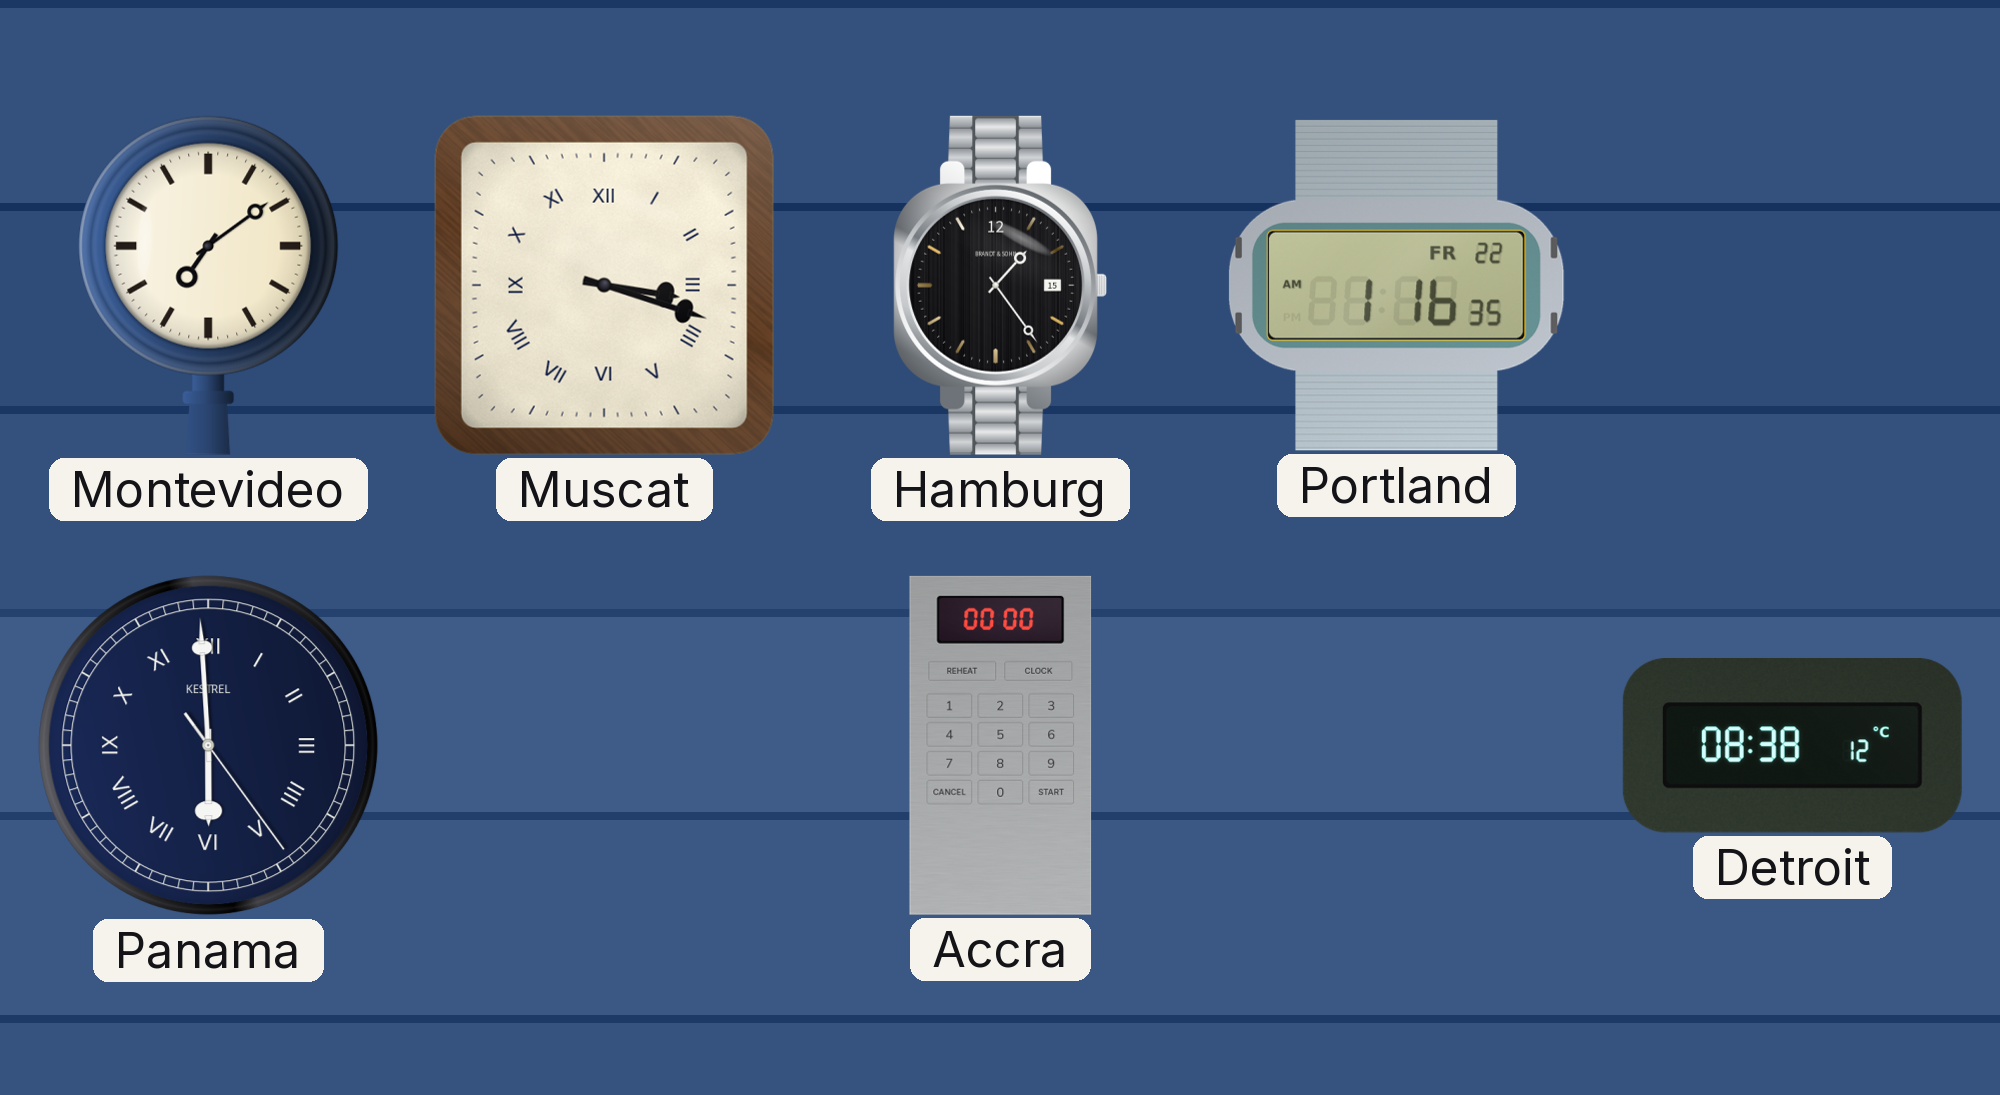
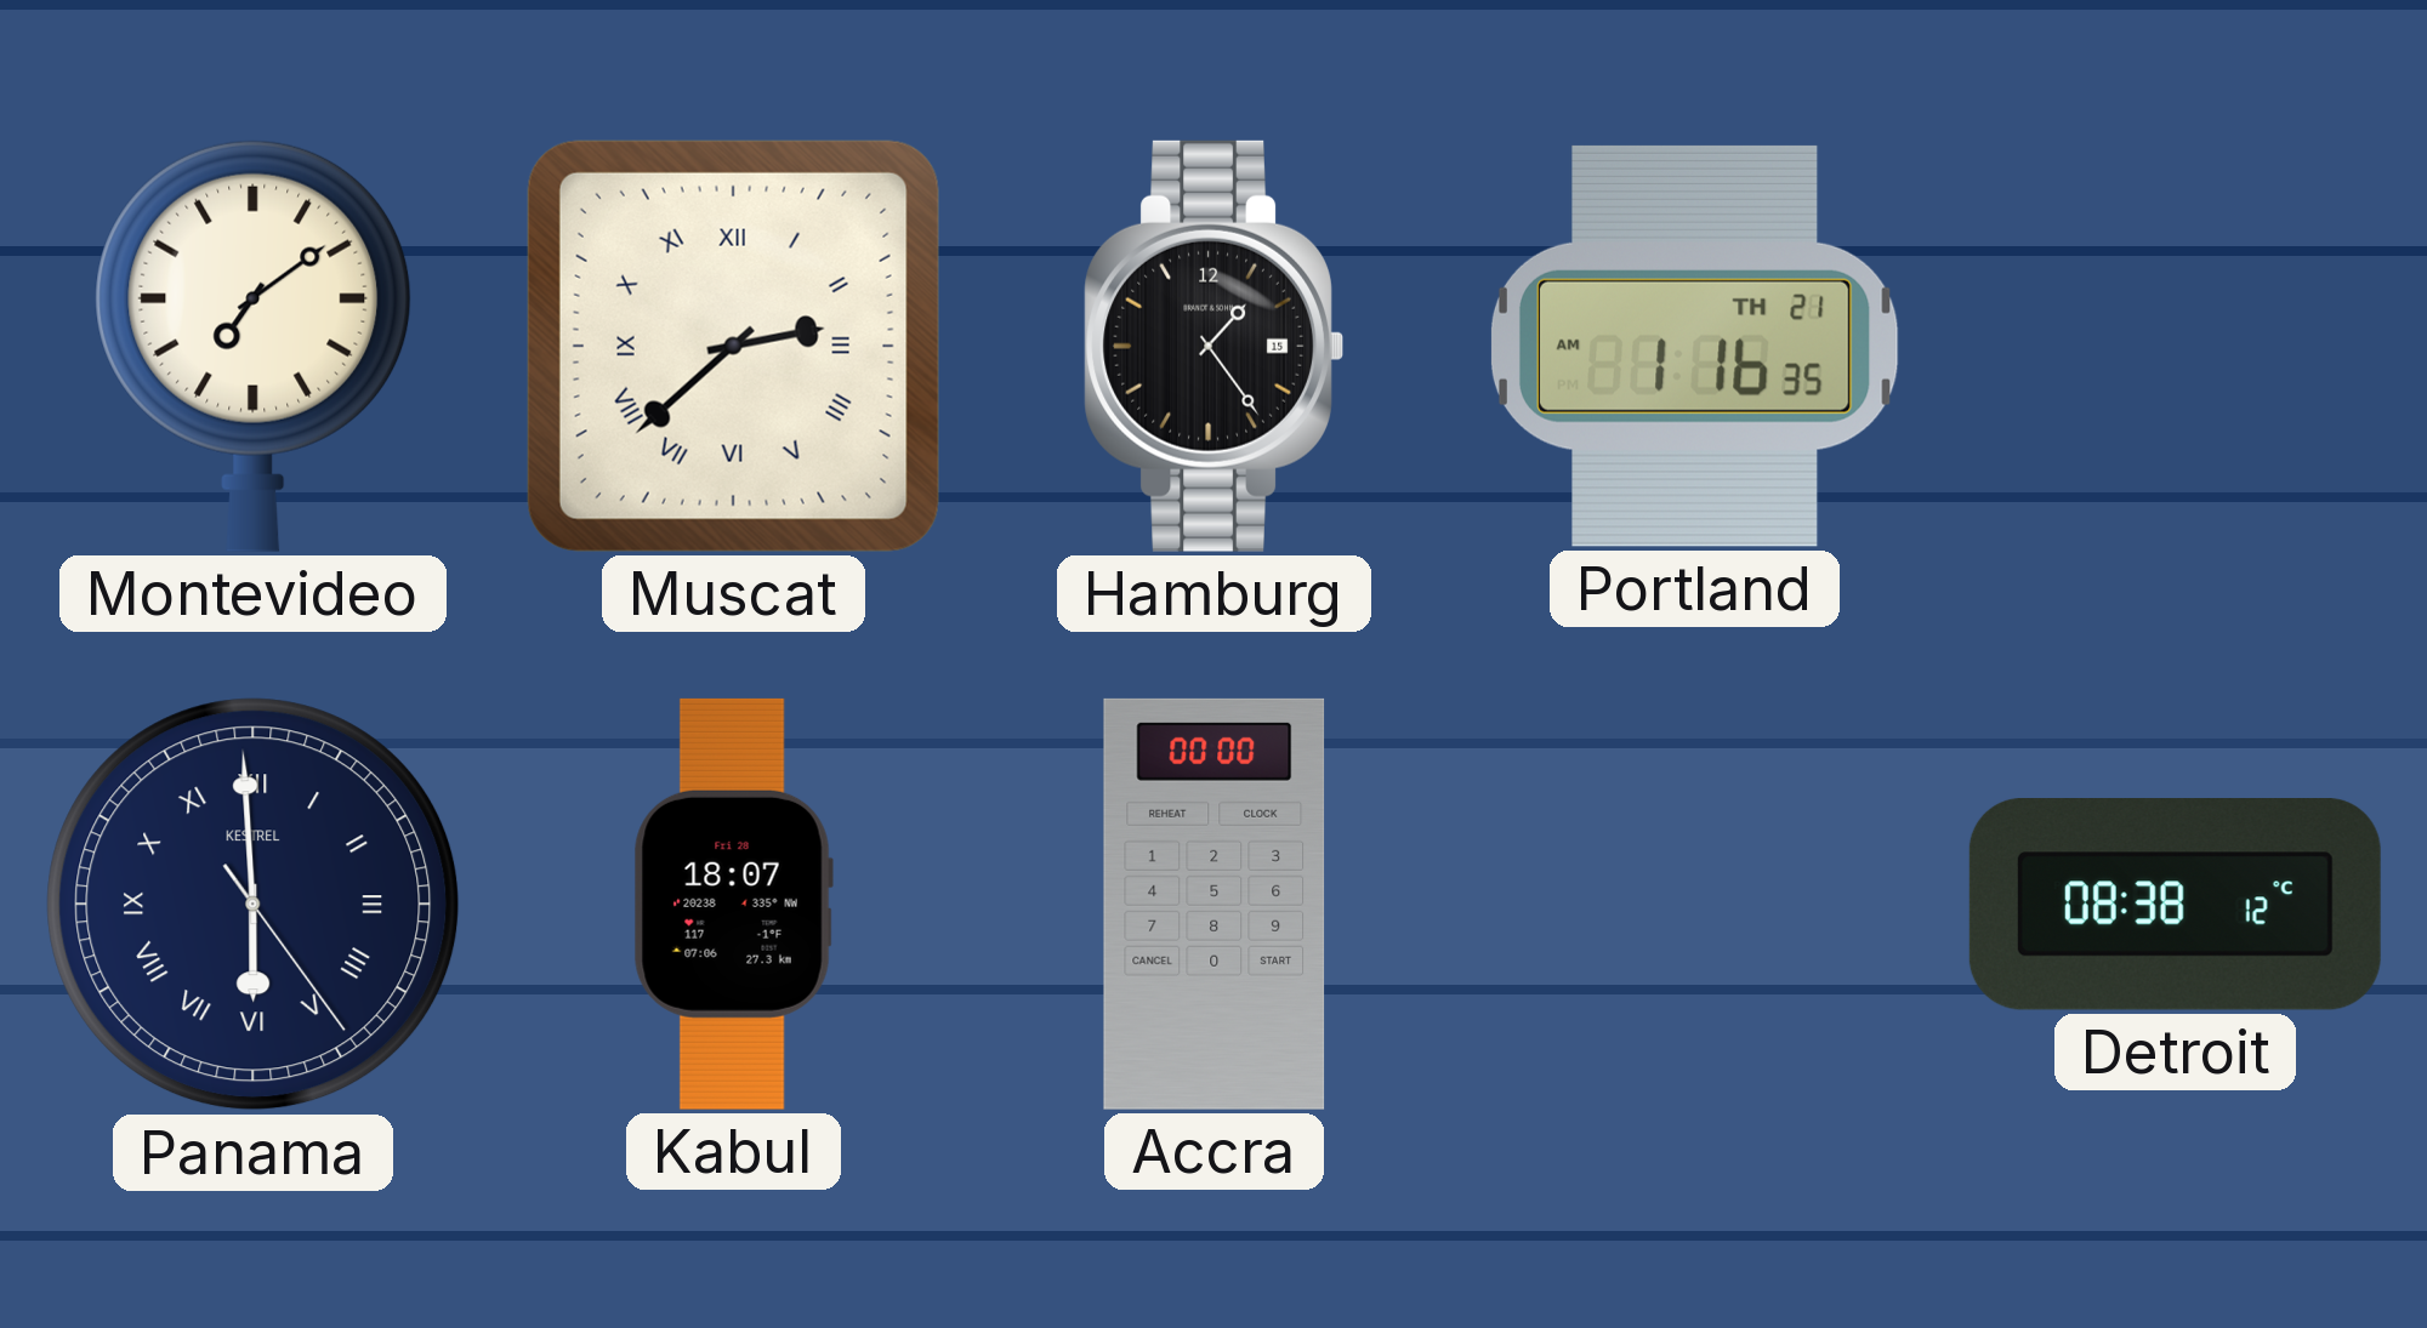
Muscat: 3:18 -> 2:38
Portland date: FR 22 -> TH 21
Kabul: none -> 18:07
